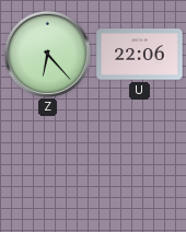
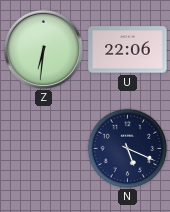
Z: 6:23 -> 6:31
N: none -> 5:19
